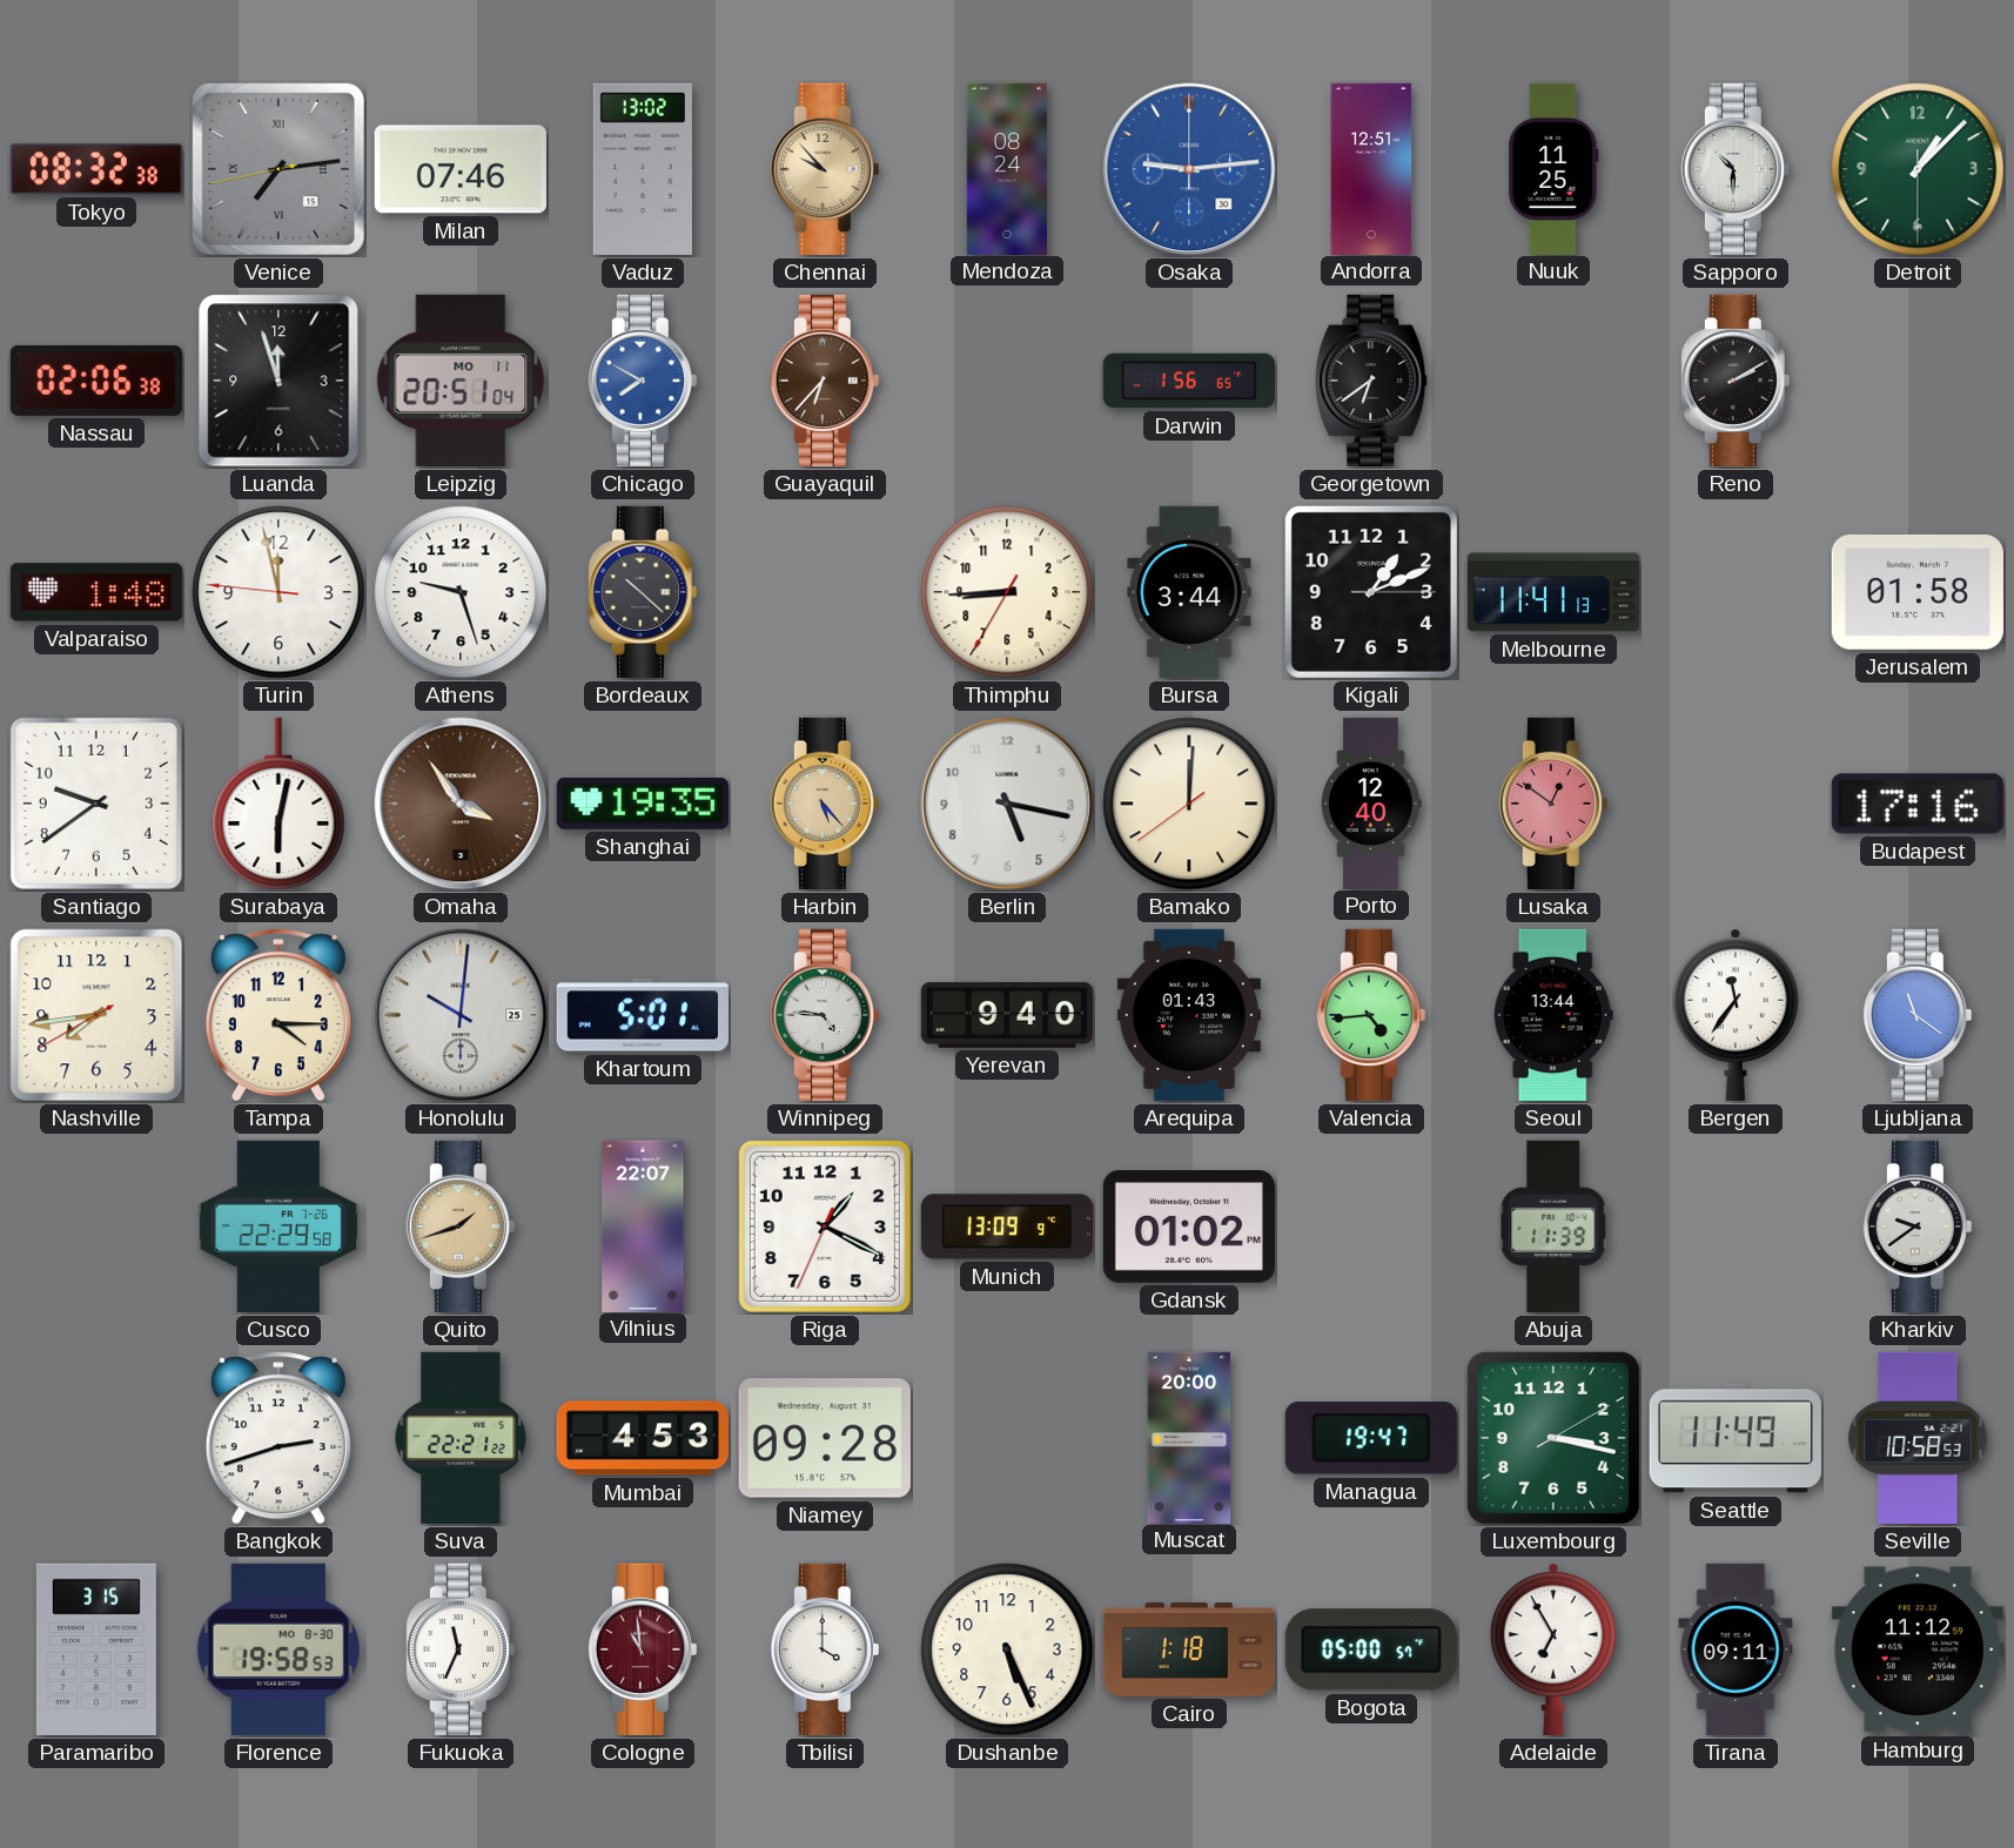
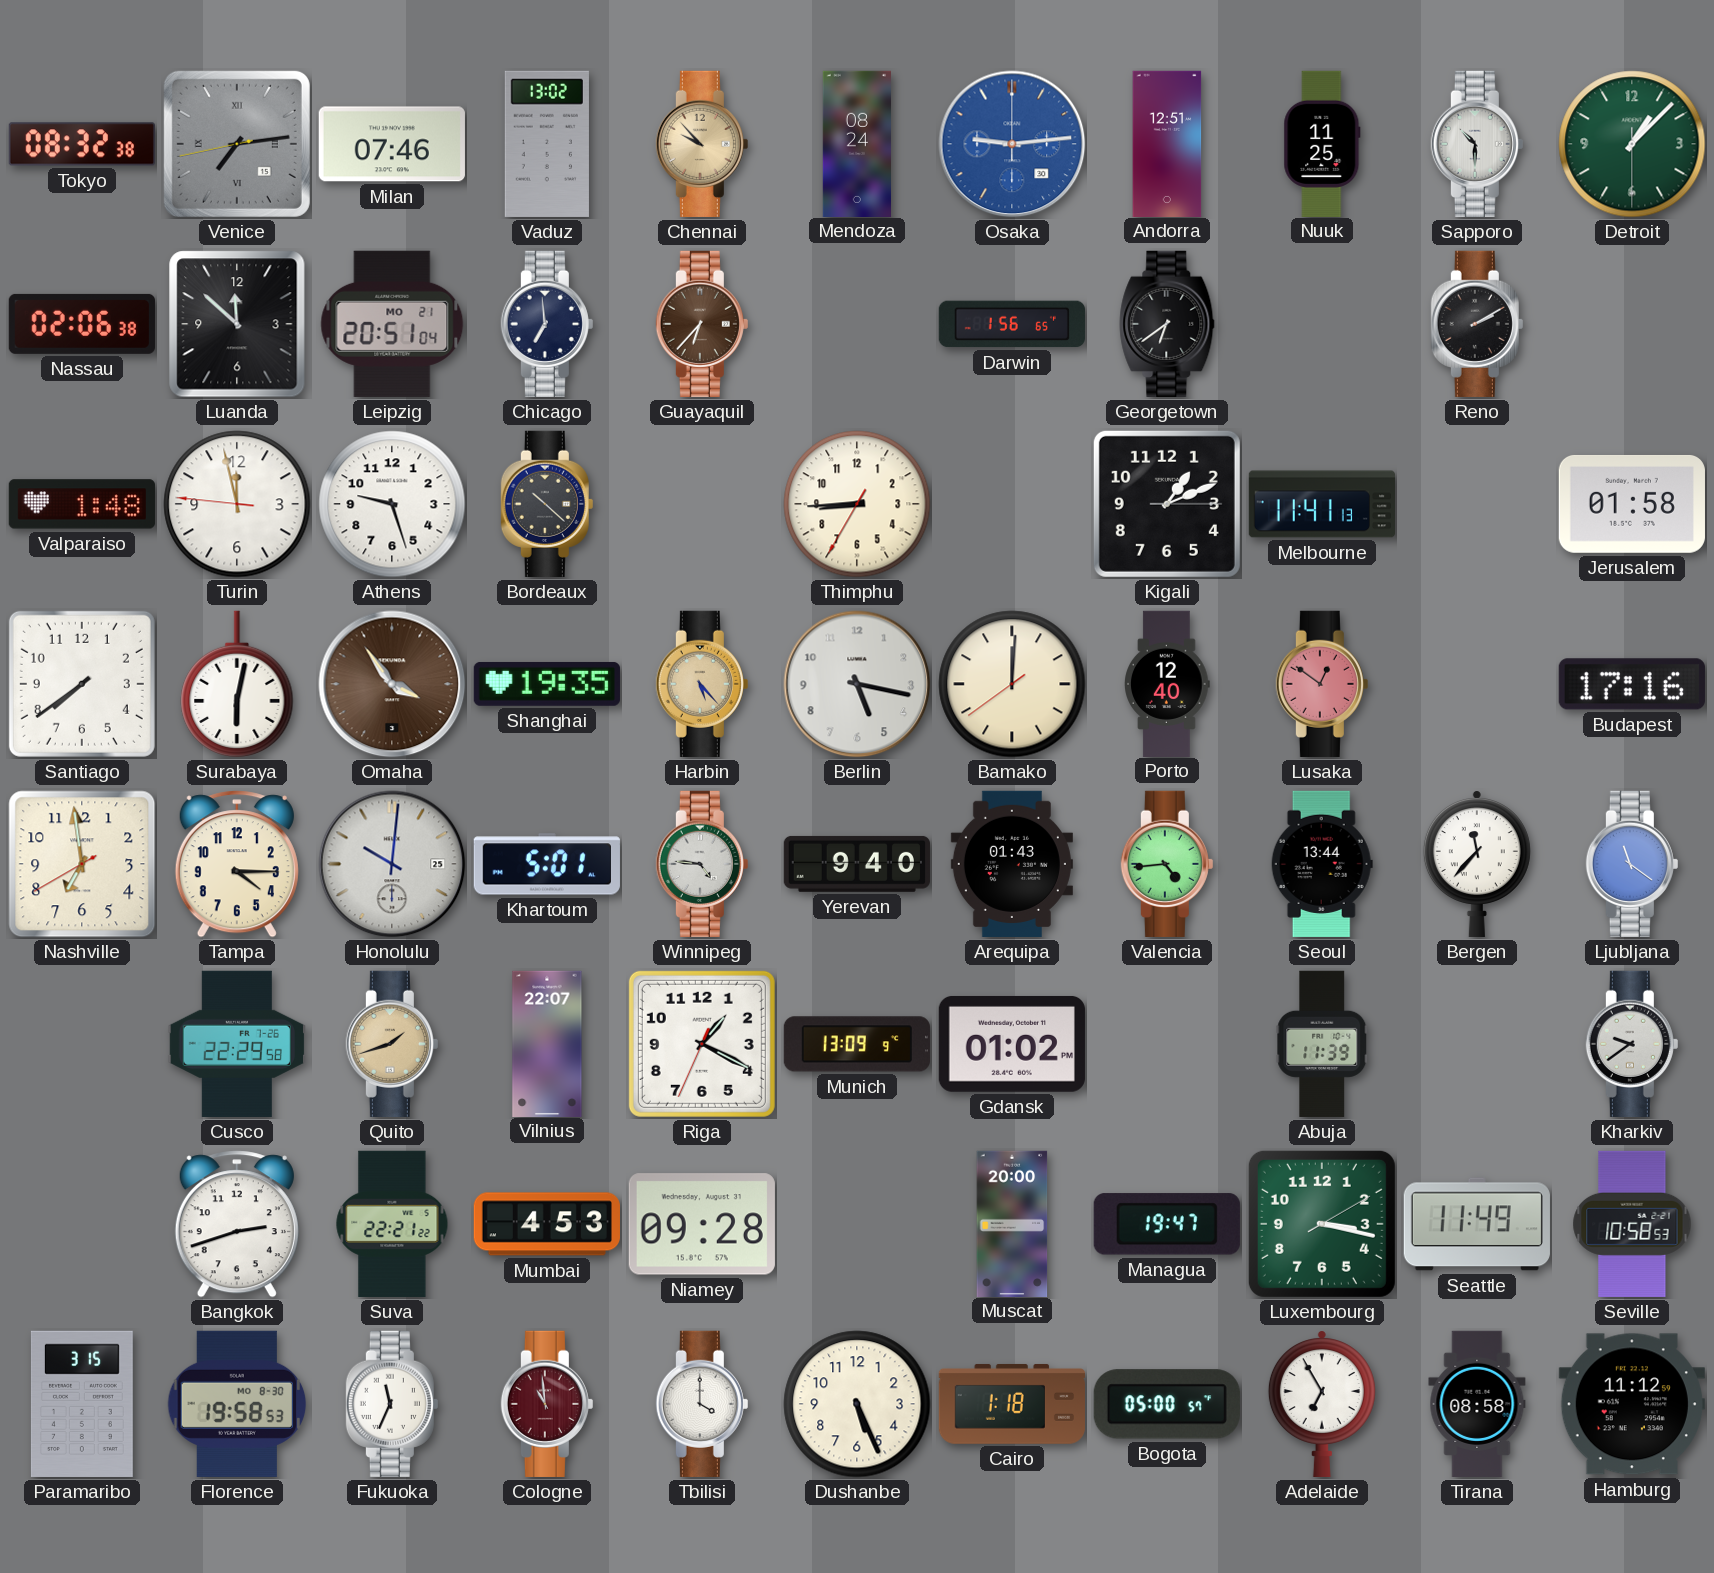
Luanda: 11:57 -> 11:52
Leipzig date: MO 11 -> MO 21
Chicago: 7:50 -> 6:59
Chicago dial: blue -> navy
Bursa: 3:44 -> none
Santiago: 9:39 -> 7:39
Nashville: 7:43 -> 6:58
Bergen: 11:36 -> 11:37
Tirana: 09:11 -> 08:58
